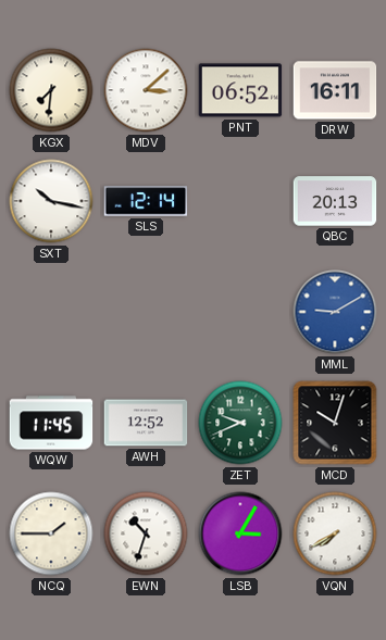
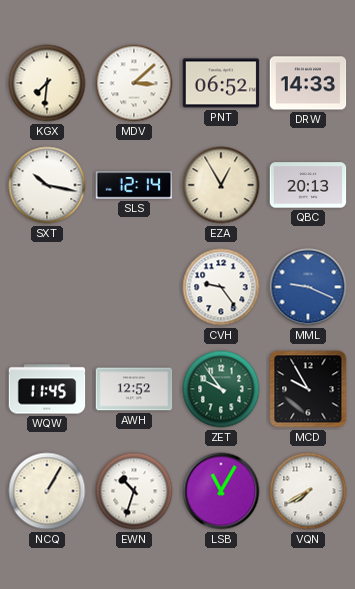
DRW: 16:11 -> 14:33
EZA: none -> 12:55
CVH: none -> 9:24
MML: 9:10 -> 9:19
ZET: 9:41 -> 9:54
MCD: 10:03 -> 9:55
NCQ: 1:45 -> 1:05
LSB: 3:05 -> 11:05
